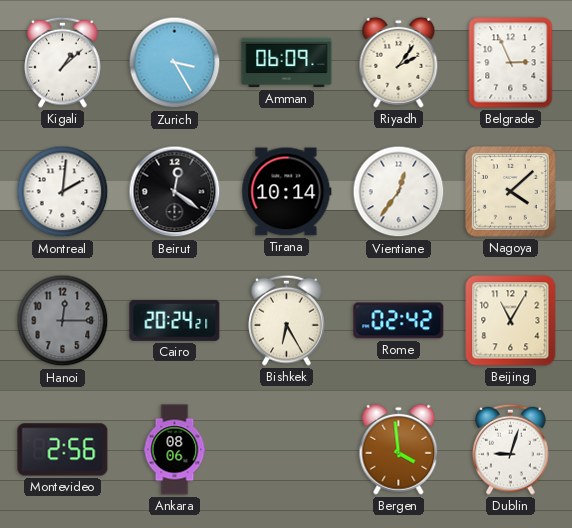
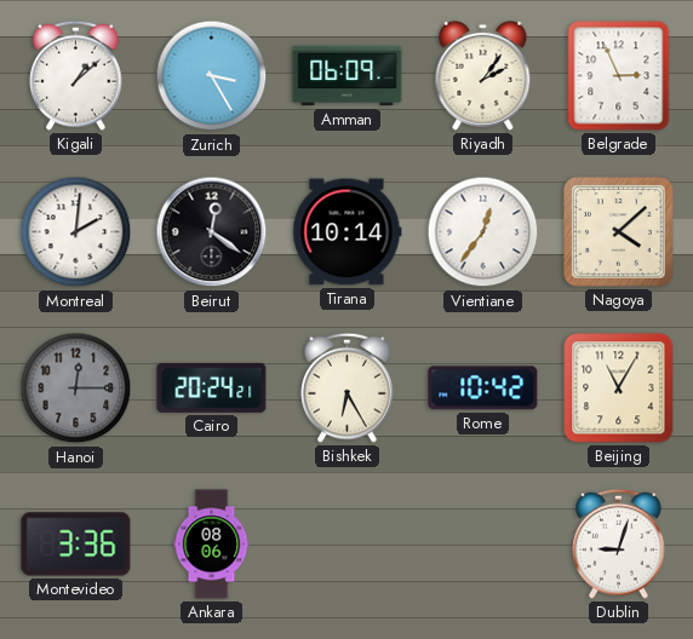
Rome: 02:42 -> 10:42
Montevideo: 2:56 -> 3:36
Bergen: 3:59 -> none
